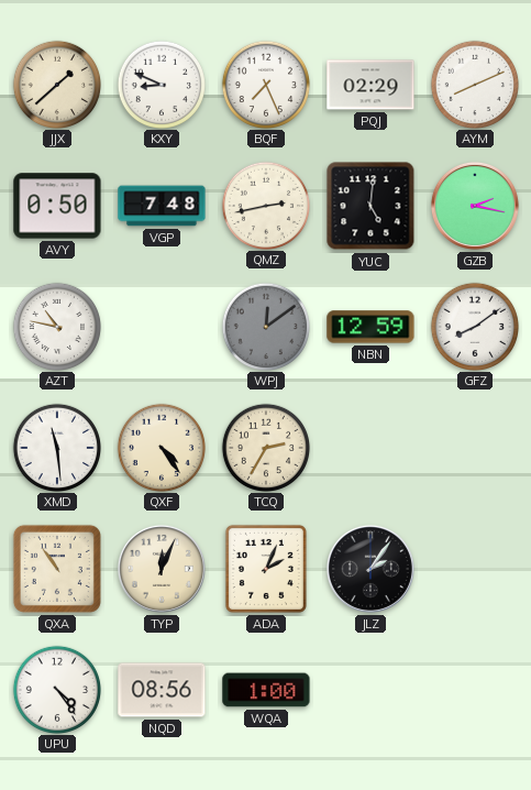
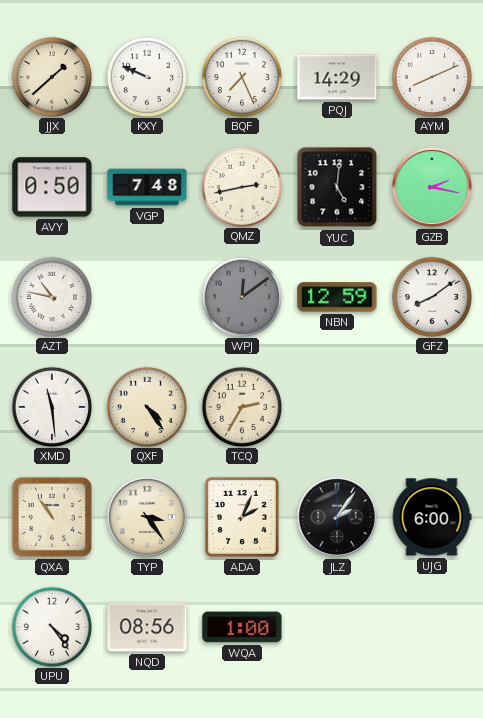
KXY: 8:49 -> 9:49
PQJ: 02:29 -> 14:29
TYP: 12:04 -> 3:24
UJG: none -> 6:00
